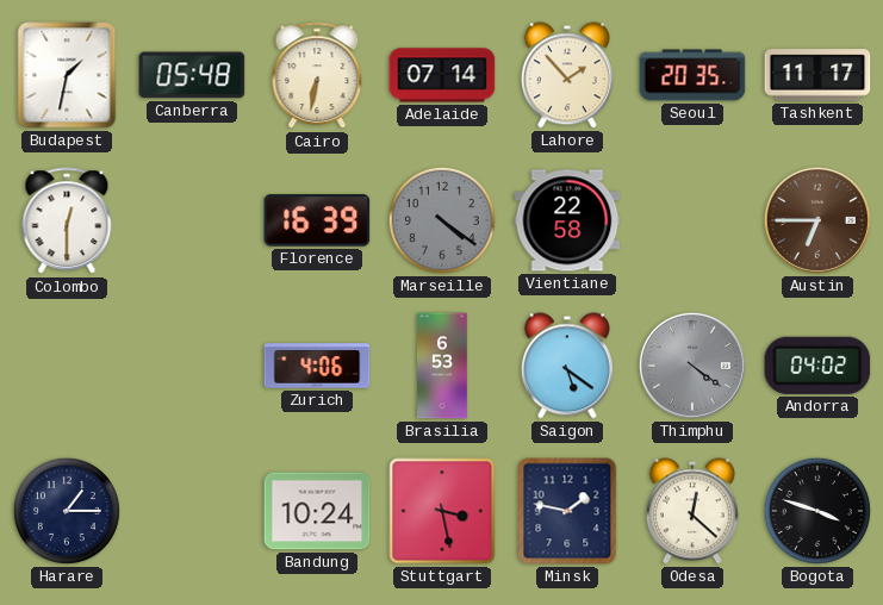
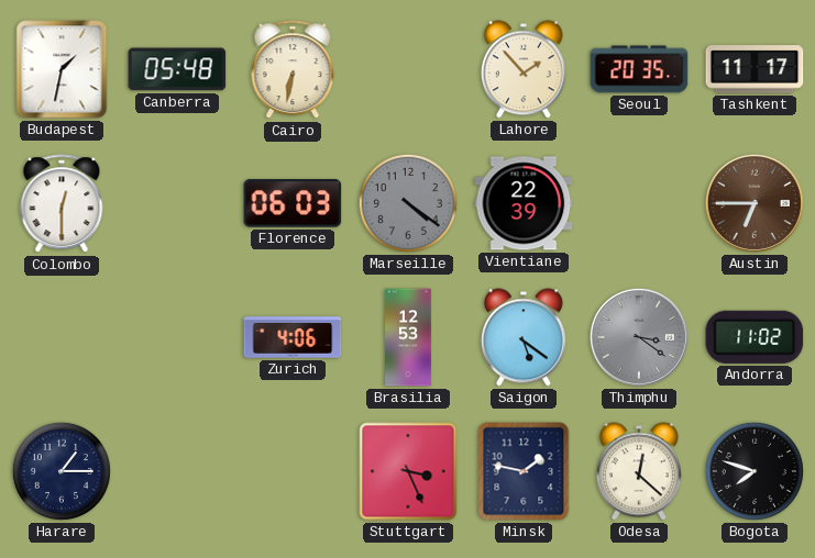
Adelaide: 07:14 -> none
Florence: 16:39 -> 06:03
Vientiane: 22:58 -> 22:39
Brasilia: 6:53 -> 12:53
Thimphu: 4:21 -> 3:21
Andorra: 04:02 -> 11:02
Bandung: 10:24 -> none
Stuttgart: 3:28 -> 3:26
Bogota: 3:48 -> 7:48
